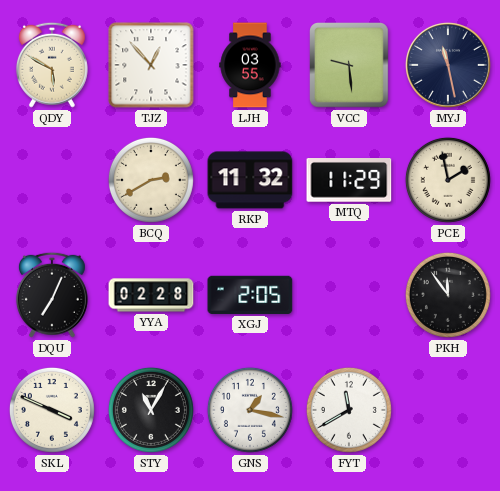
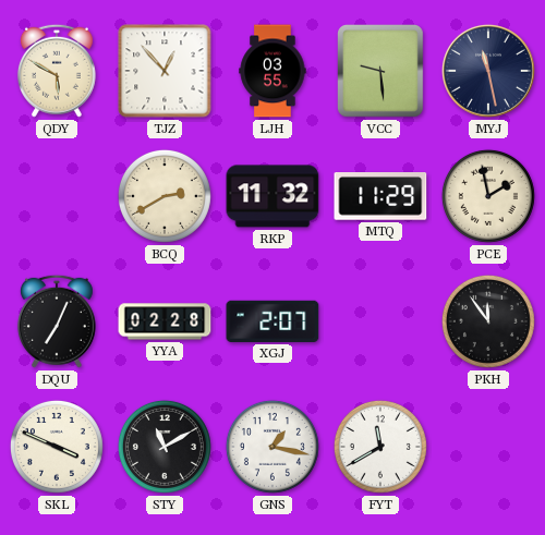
XGJ: 2:05 -> 2:07
STY: 11:05 -> 11:10
